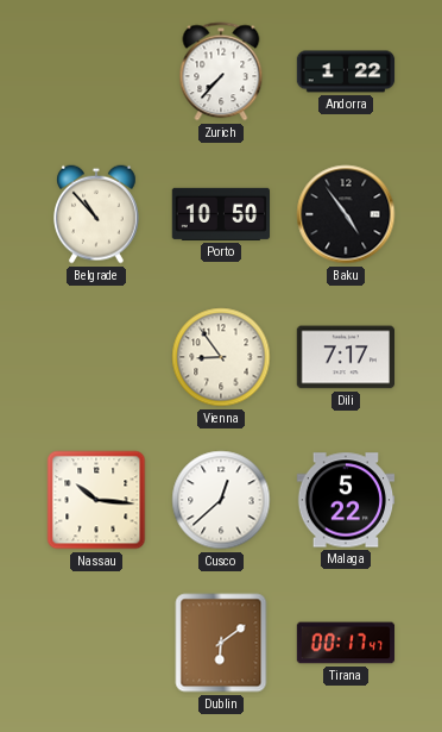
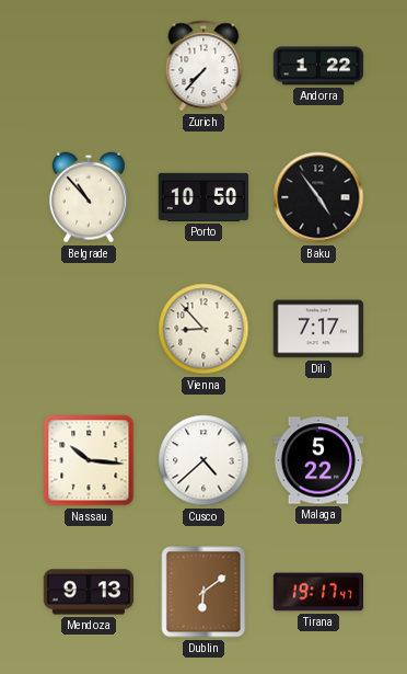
Vienna: 8:54 -> 8:53
Cusco: 12:38 -> 4:38
Mendoza: none -> 9:13
Tirana: 00:17 -> 19:17
